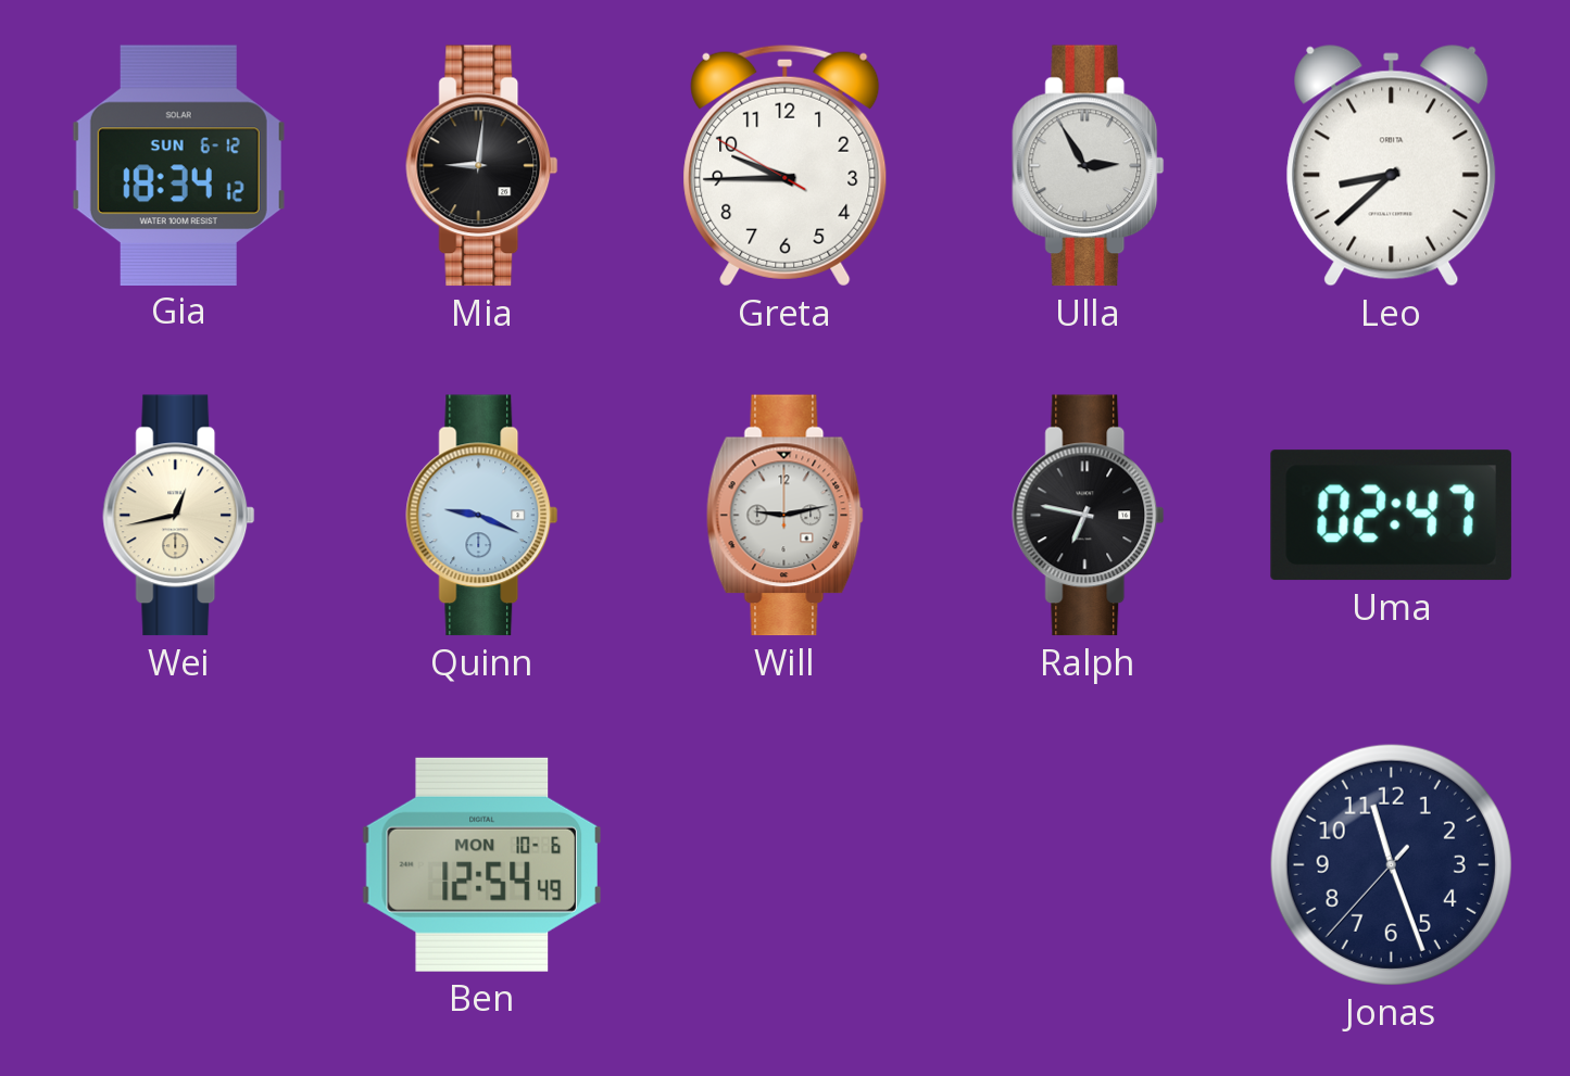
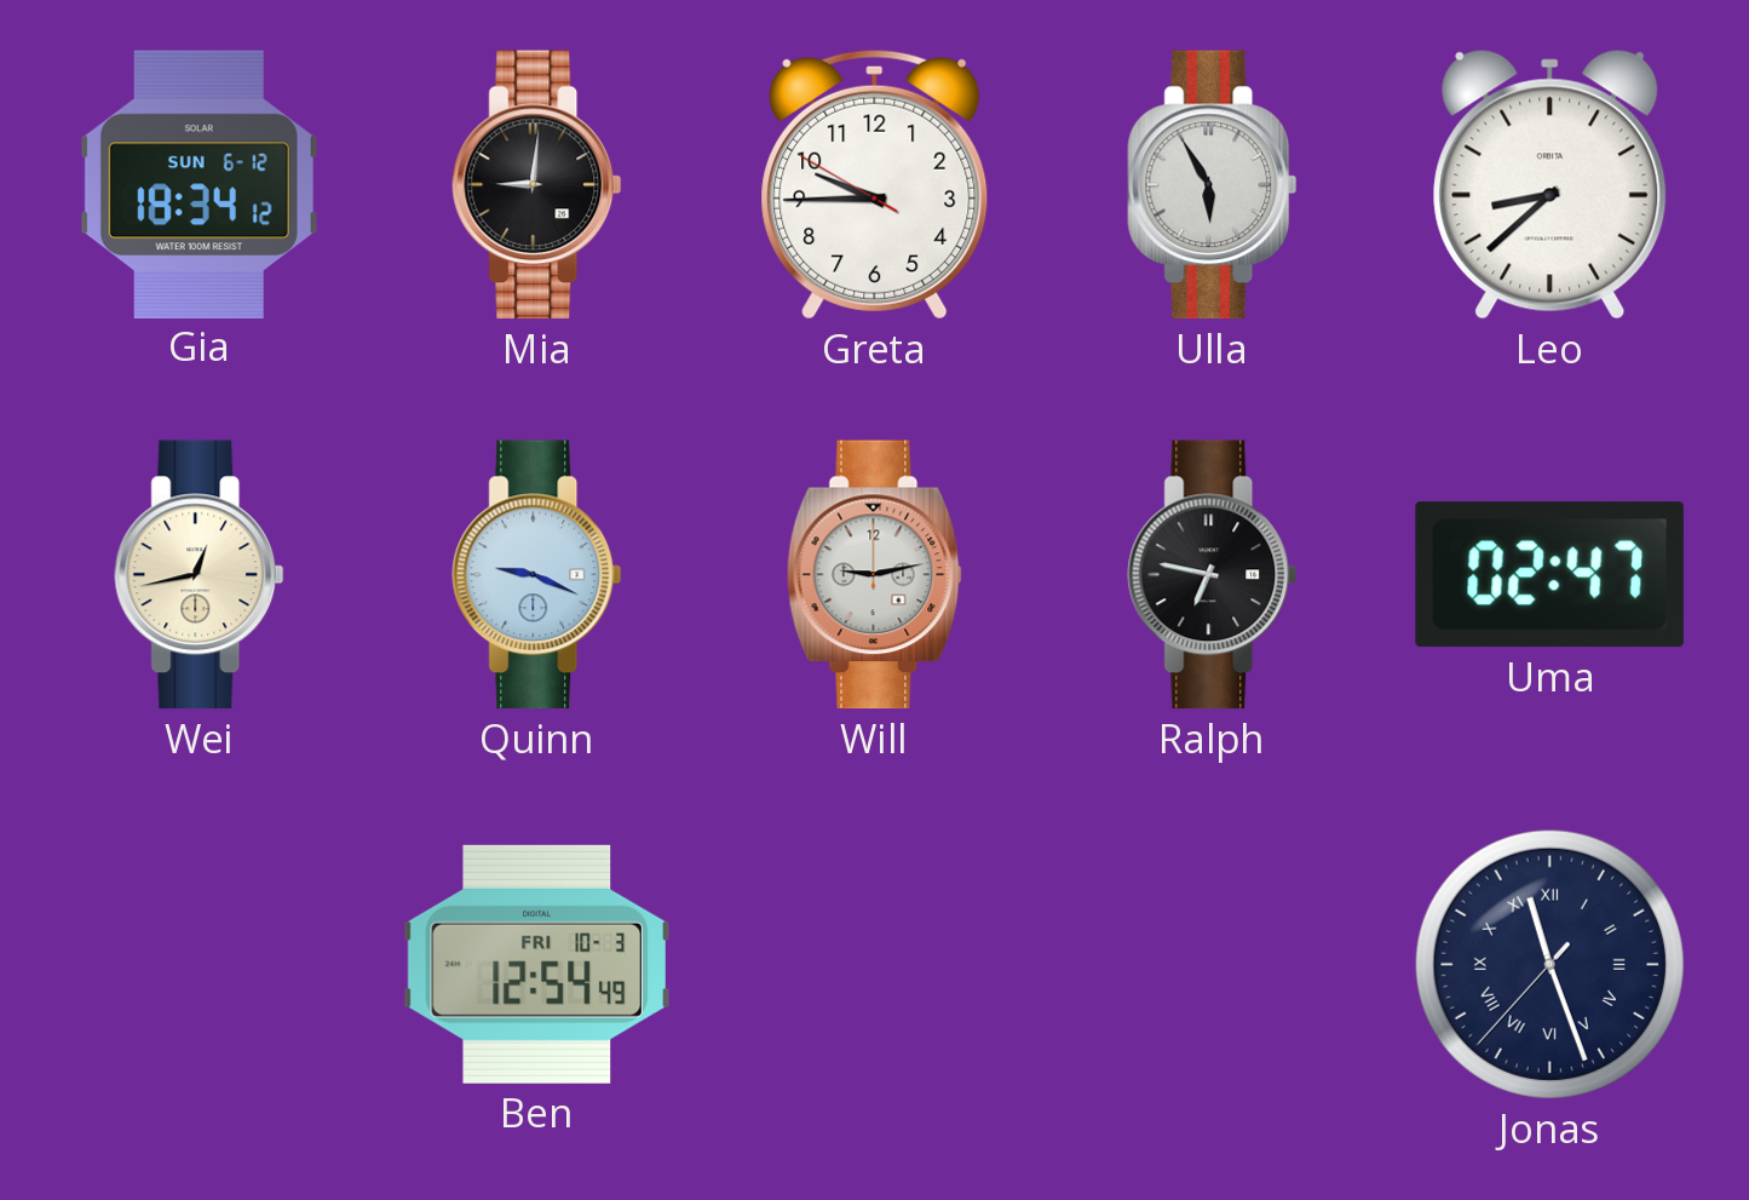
Ulla: 2:55 -> 5:55
Ben date: MON 10-6 -> FRI 10-3
Jonas numerals: Arabic -> Roman
